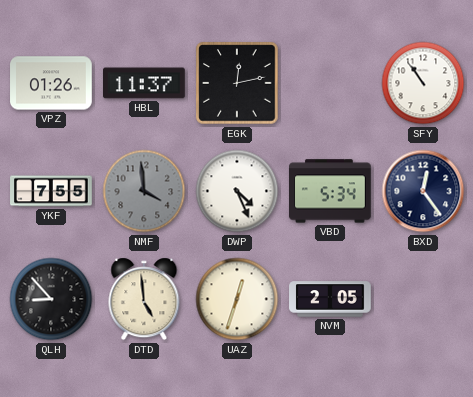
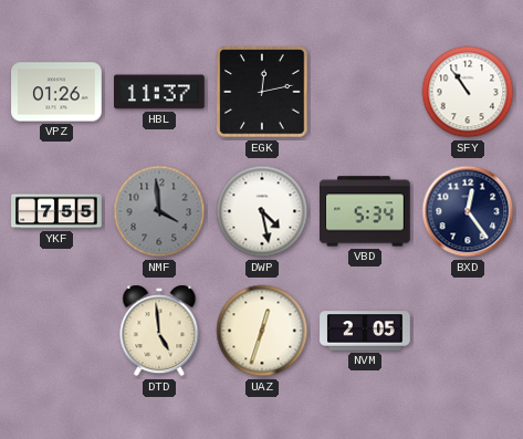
DWP: 4:26 -> 4:28
QLH: 8:53 -> none
